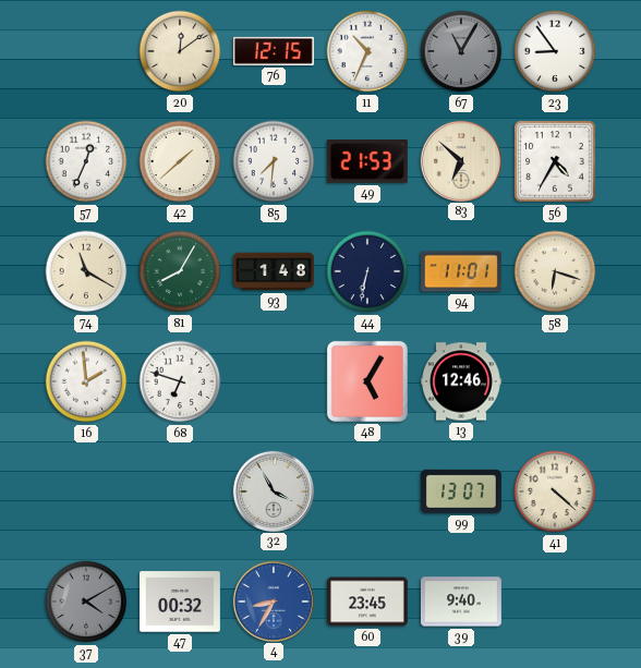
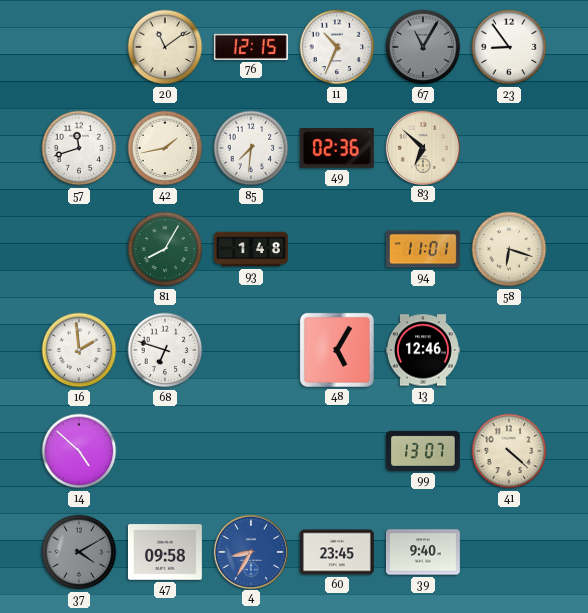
20: 12:09 -> 11:09
57: 12:34 -> 11:42
42: 1:38 -> 1:43
49: 21:53 -> 02:36
56: 4:35 -> none
74: 11:20 -> none
44: 6:32 -> none
14: none -> 4:52
32: 3:55 -> none
47: 00:32 -> 09:58
